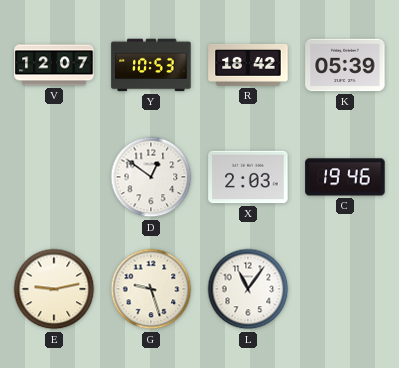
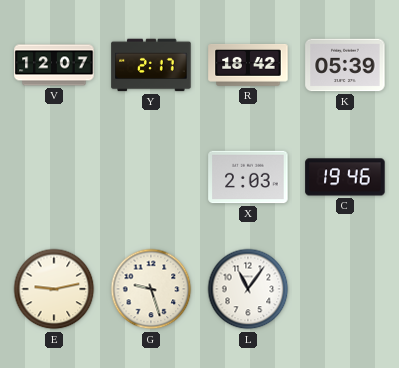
Y: 10:53 -> 2:17
D: 12:51 -> none
